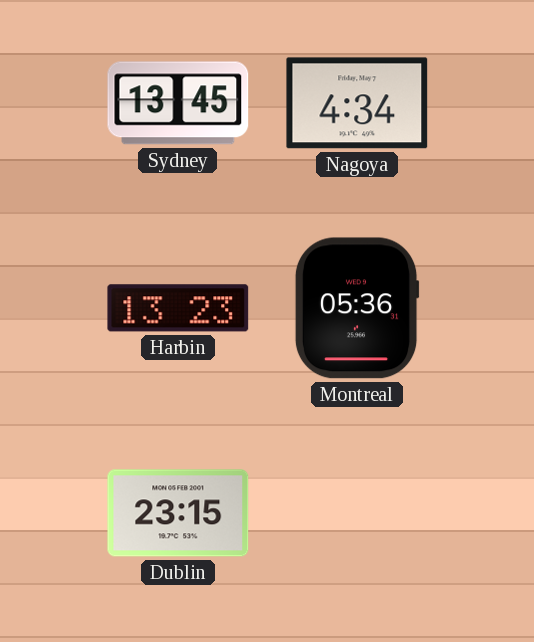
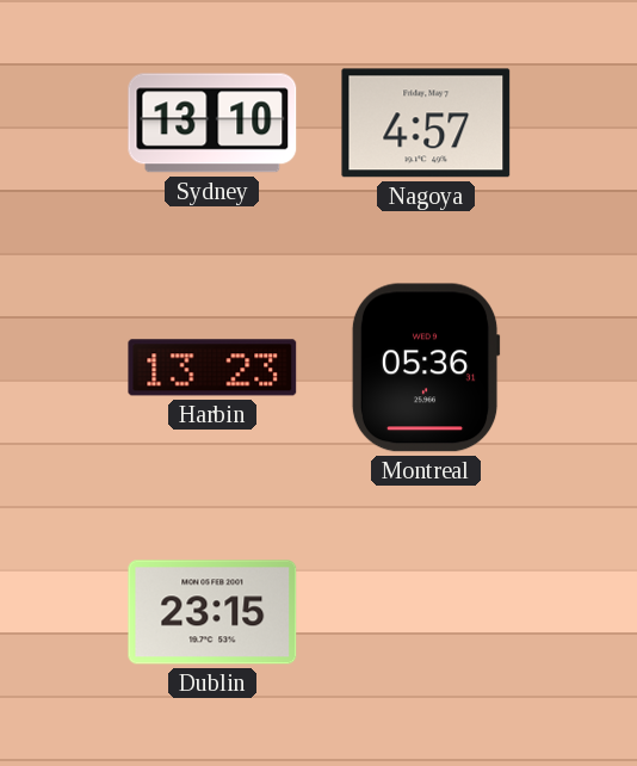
Sydney: 13:45 -> 13:10
Nagoya: 4:34 -> 4:57
